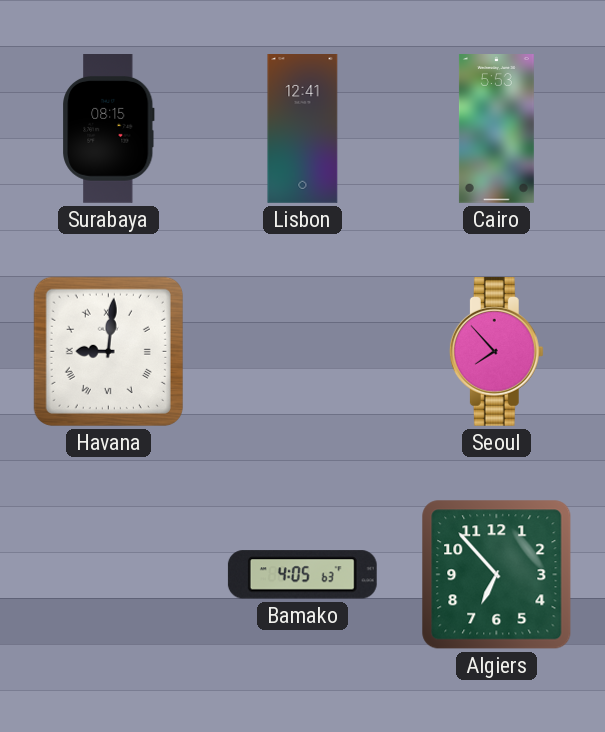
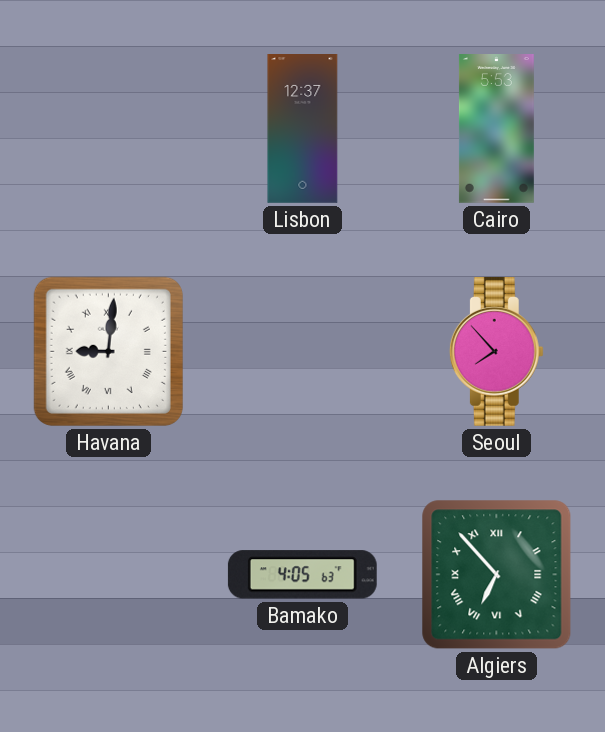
Surabaya: 08:15 -> none
Lisbon: 12:41 -> 12:37
Algiers numerals: Arabic -> Roman
